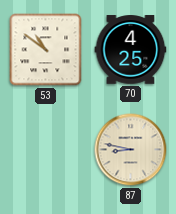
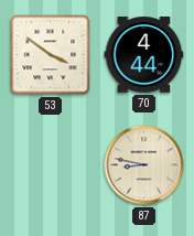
53: 10:51 -> 3:51
70: 4:25 -> 4:44
